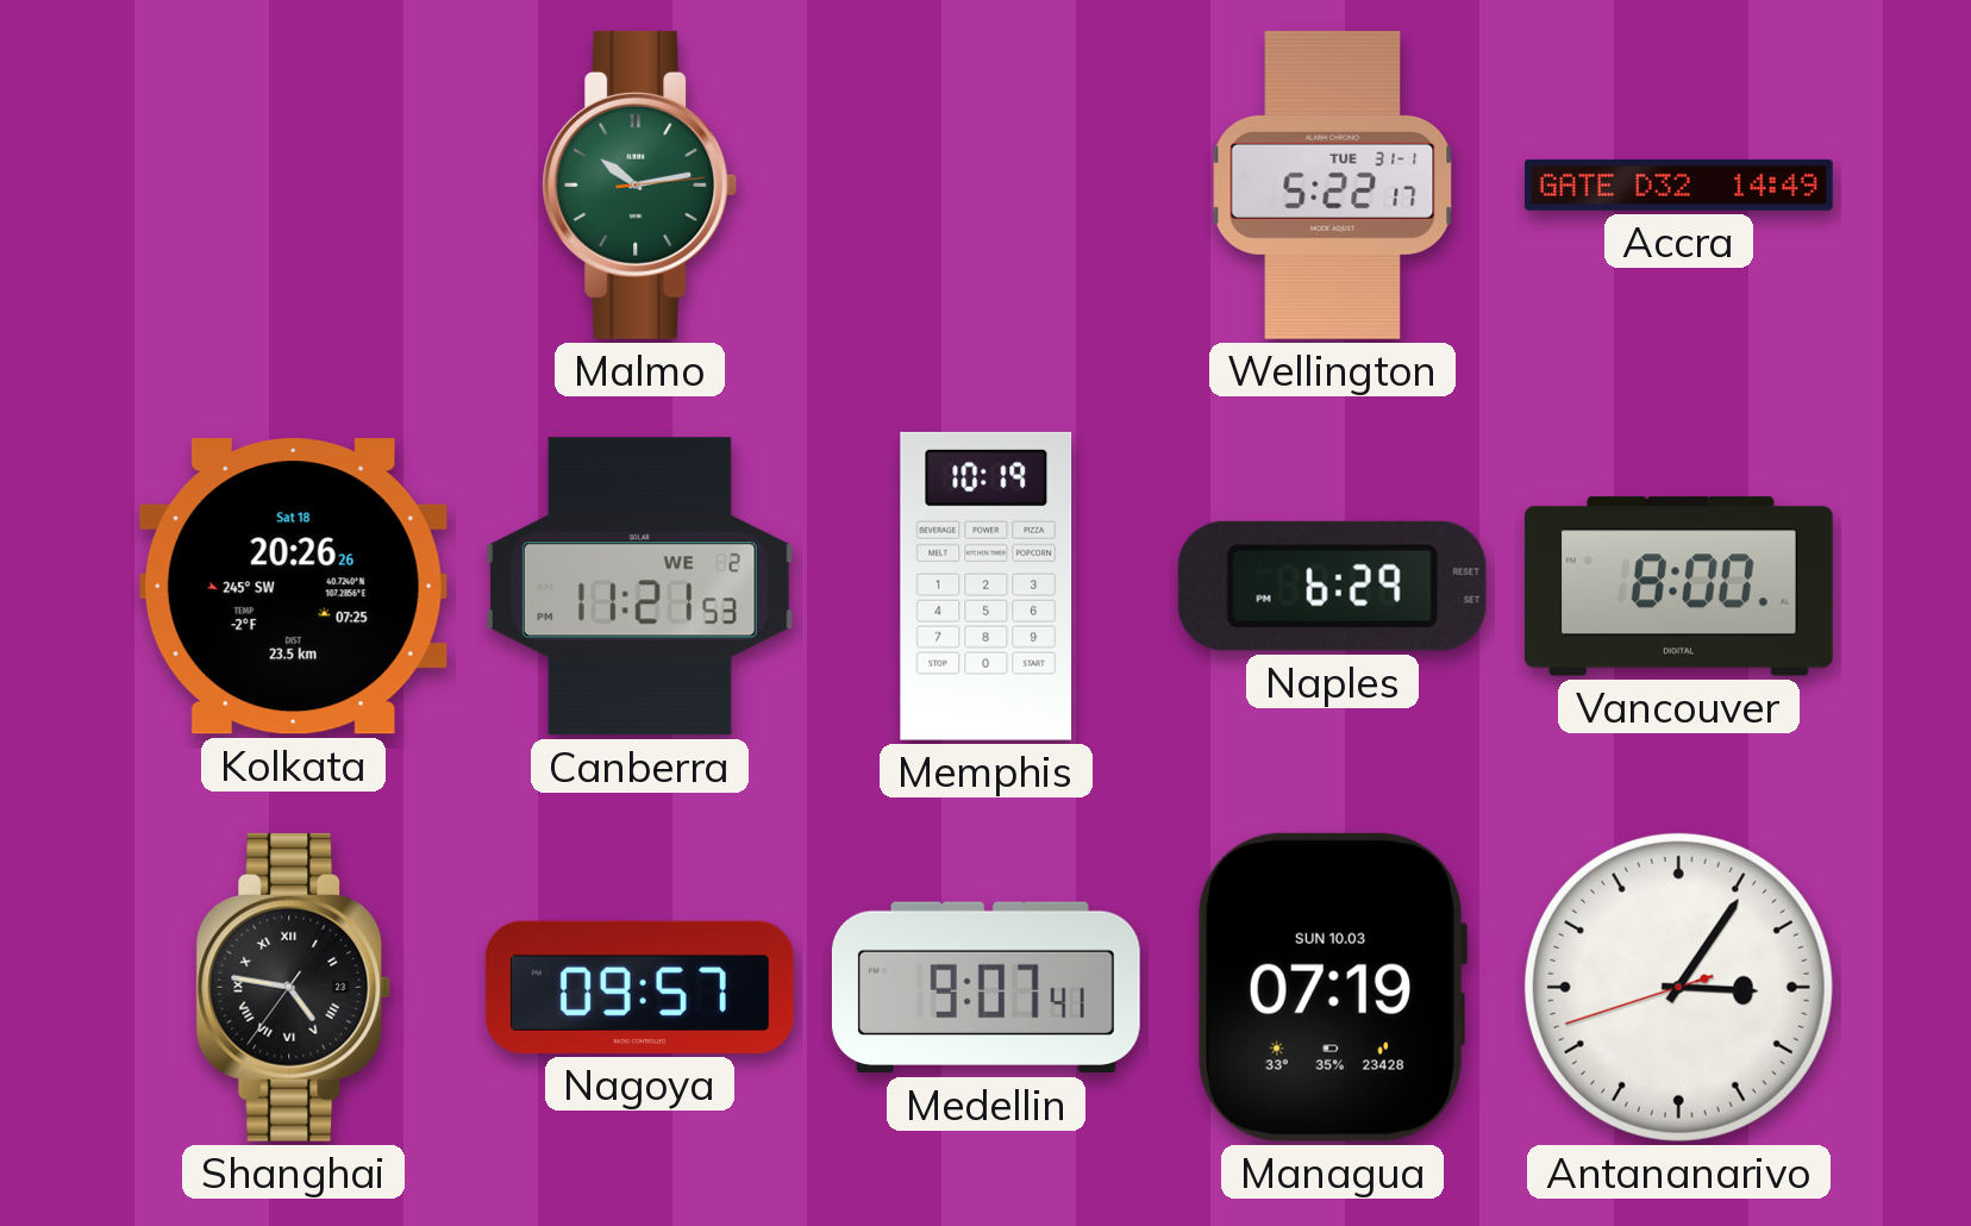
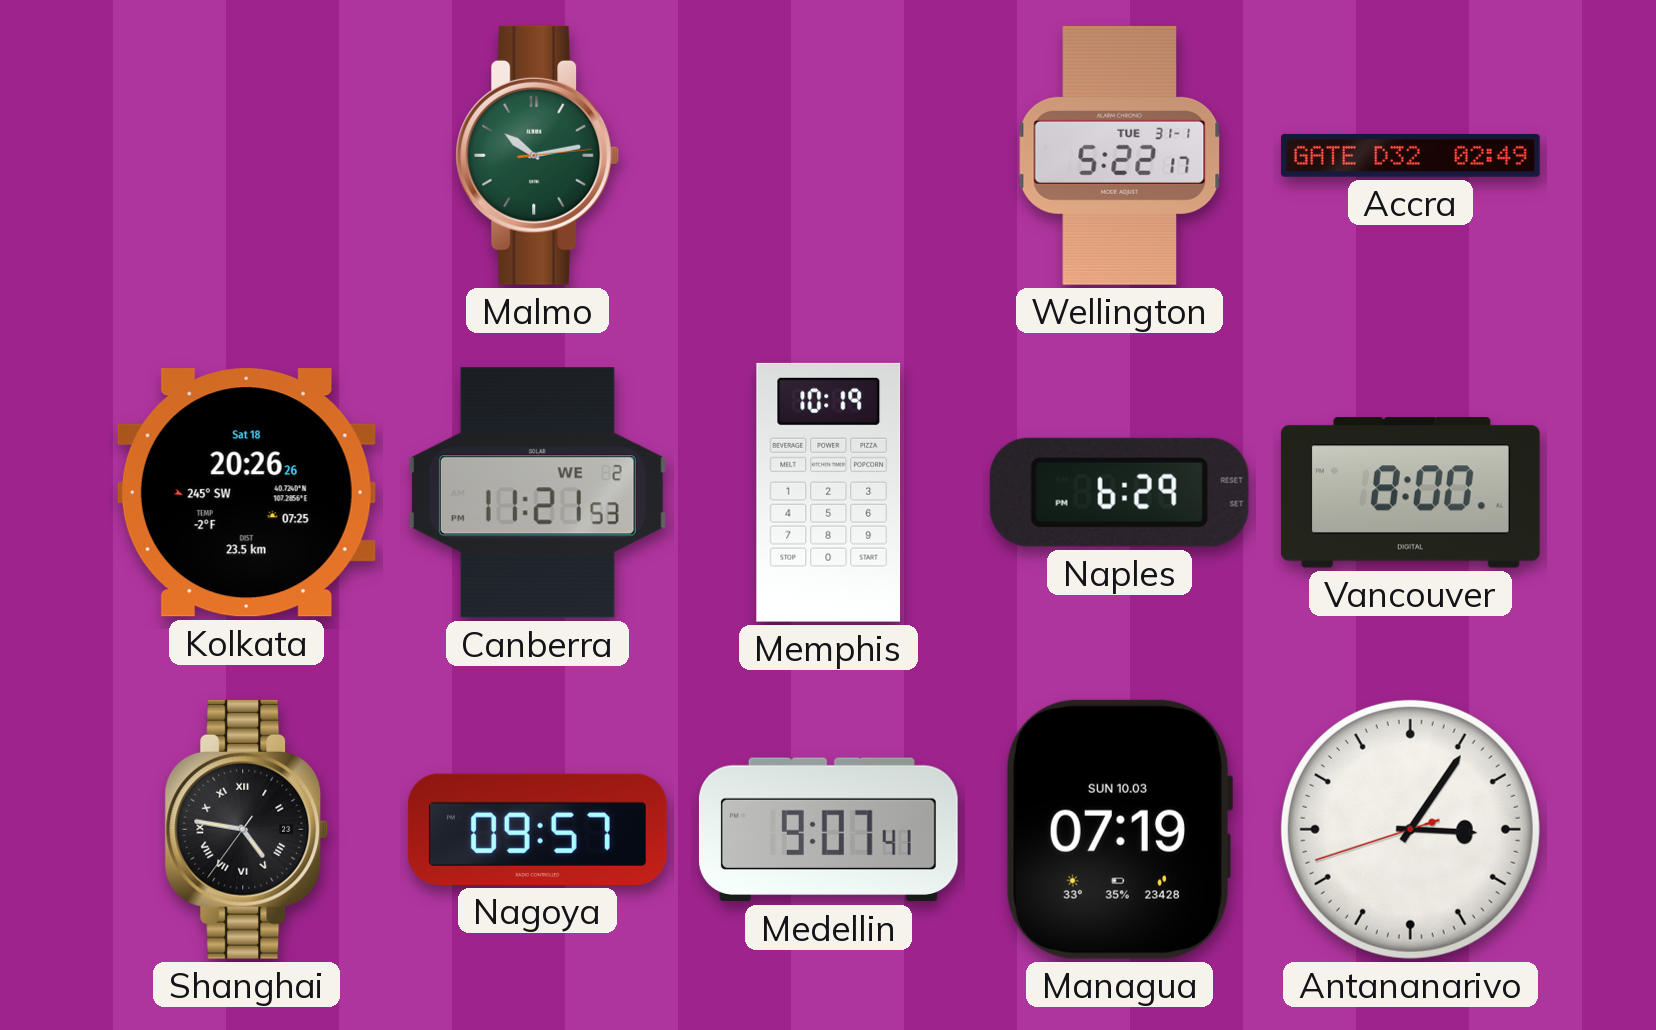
Accra: 14:49 -> 02:49
